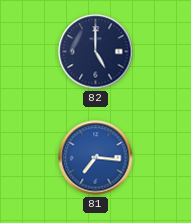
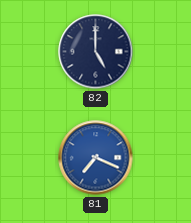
81: 7:16 -> 7:19
